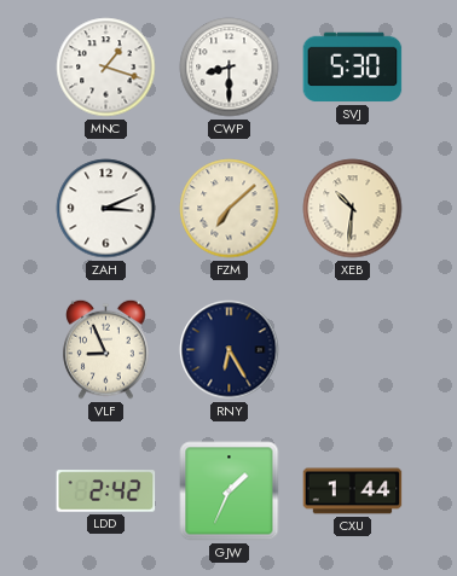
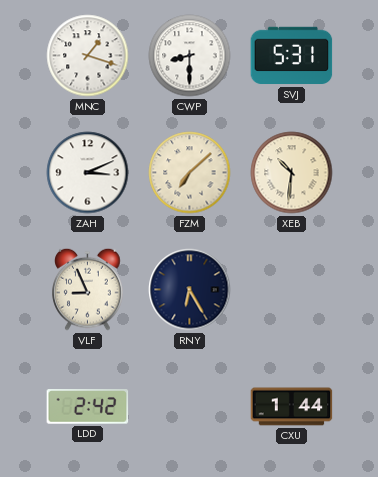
SVJ: 5:30 -> 5:31
GJW: 1:34 -> none
